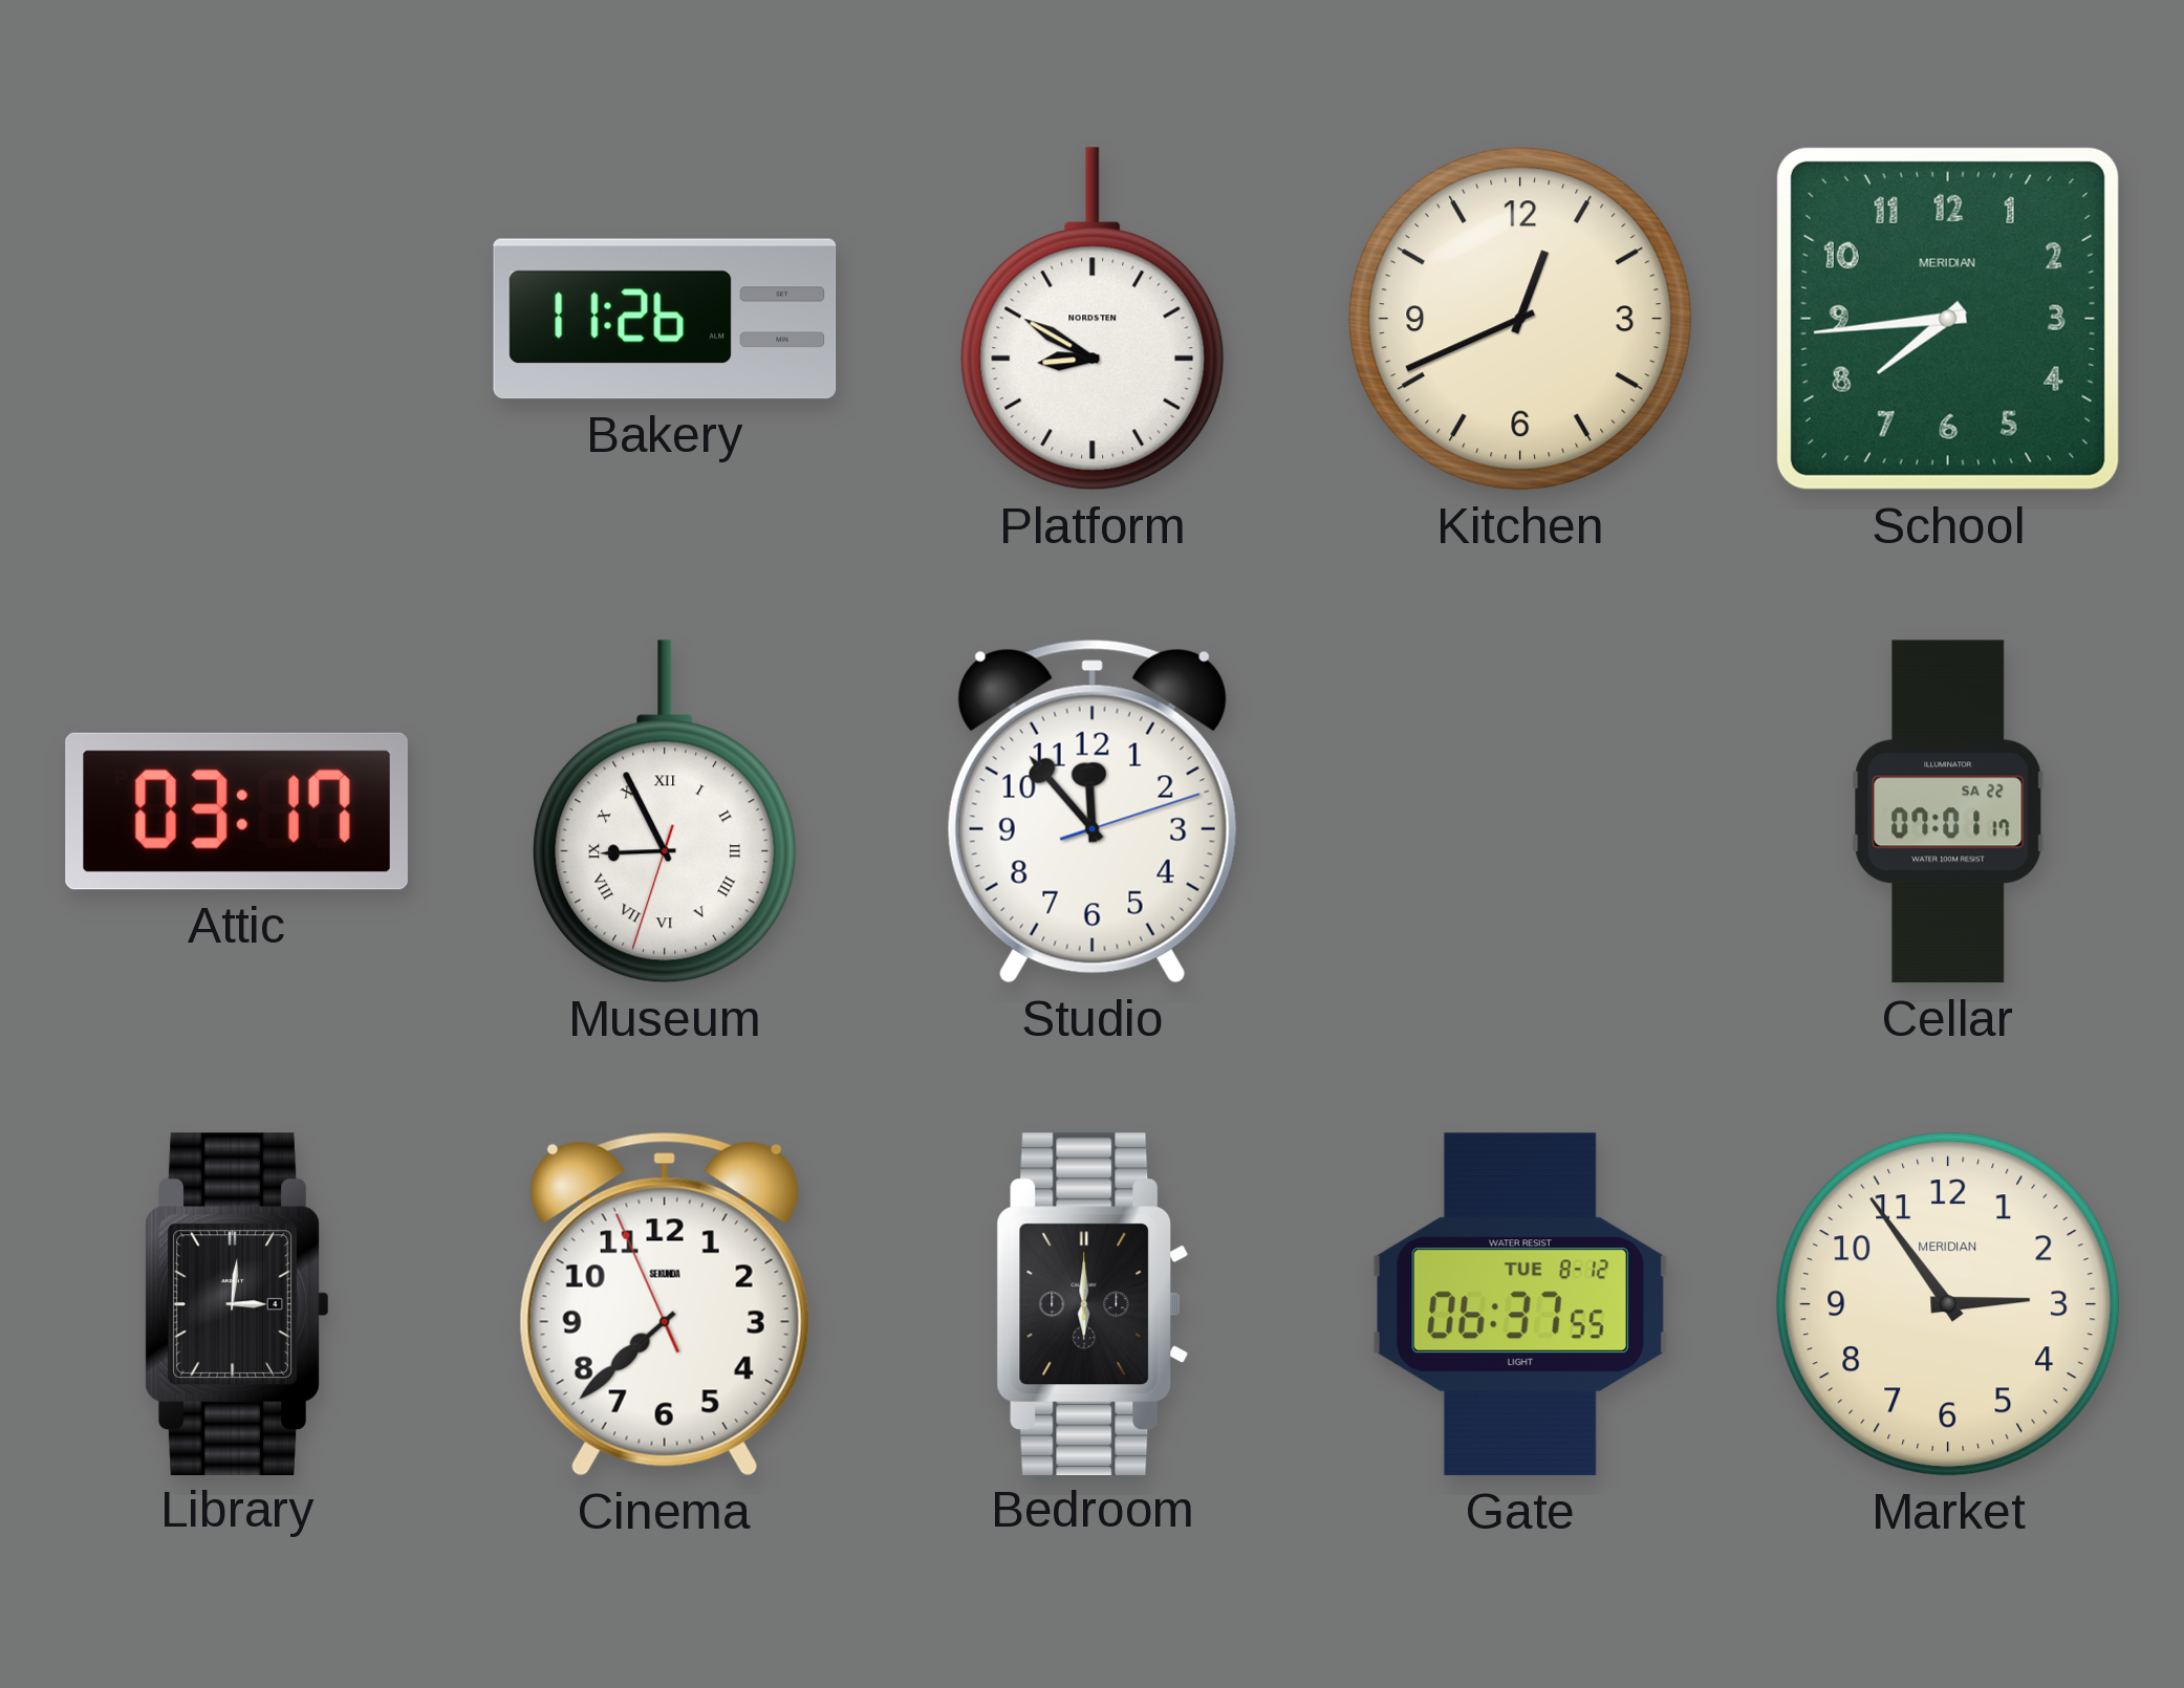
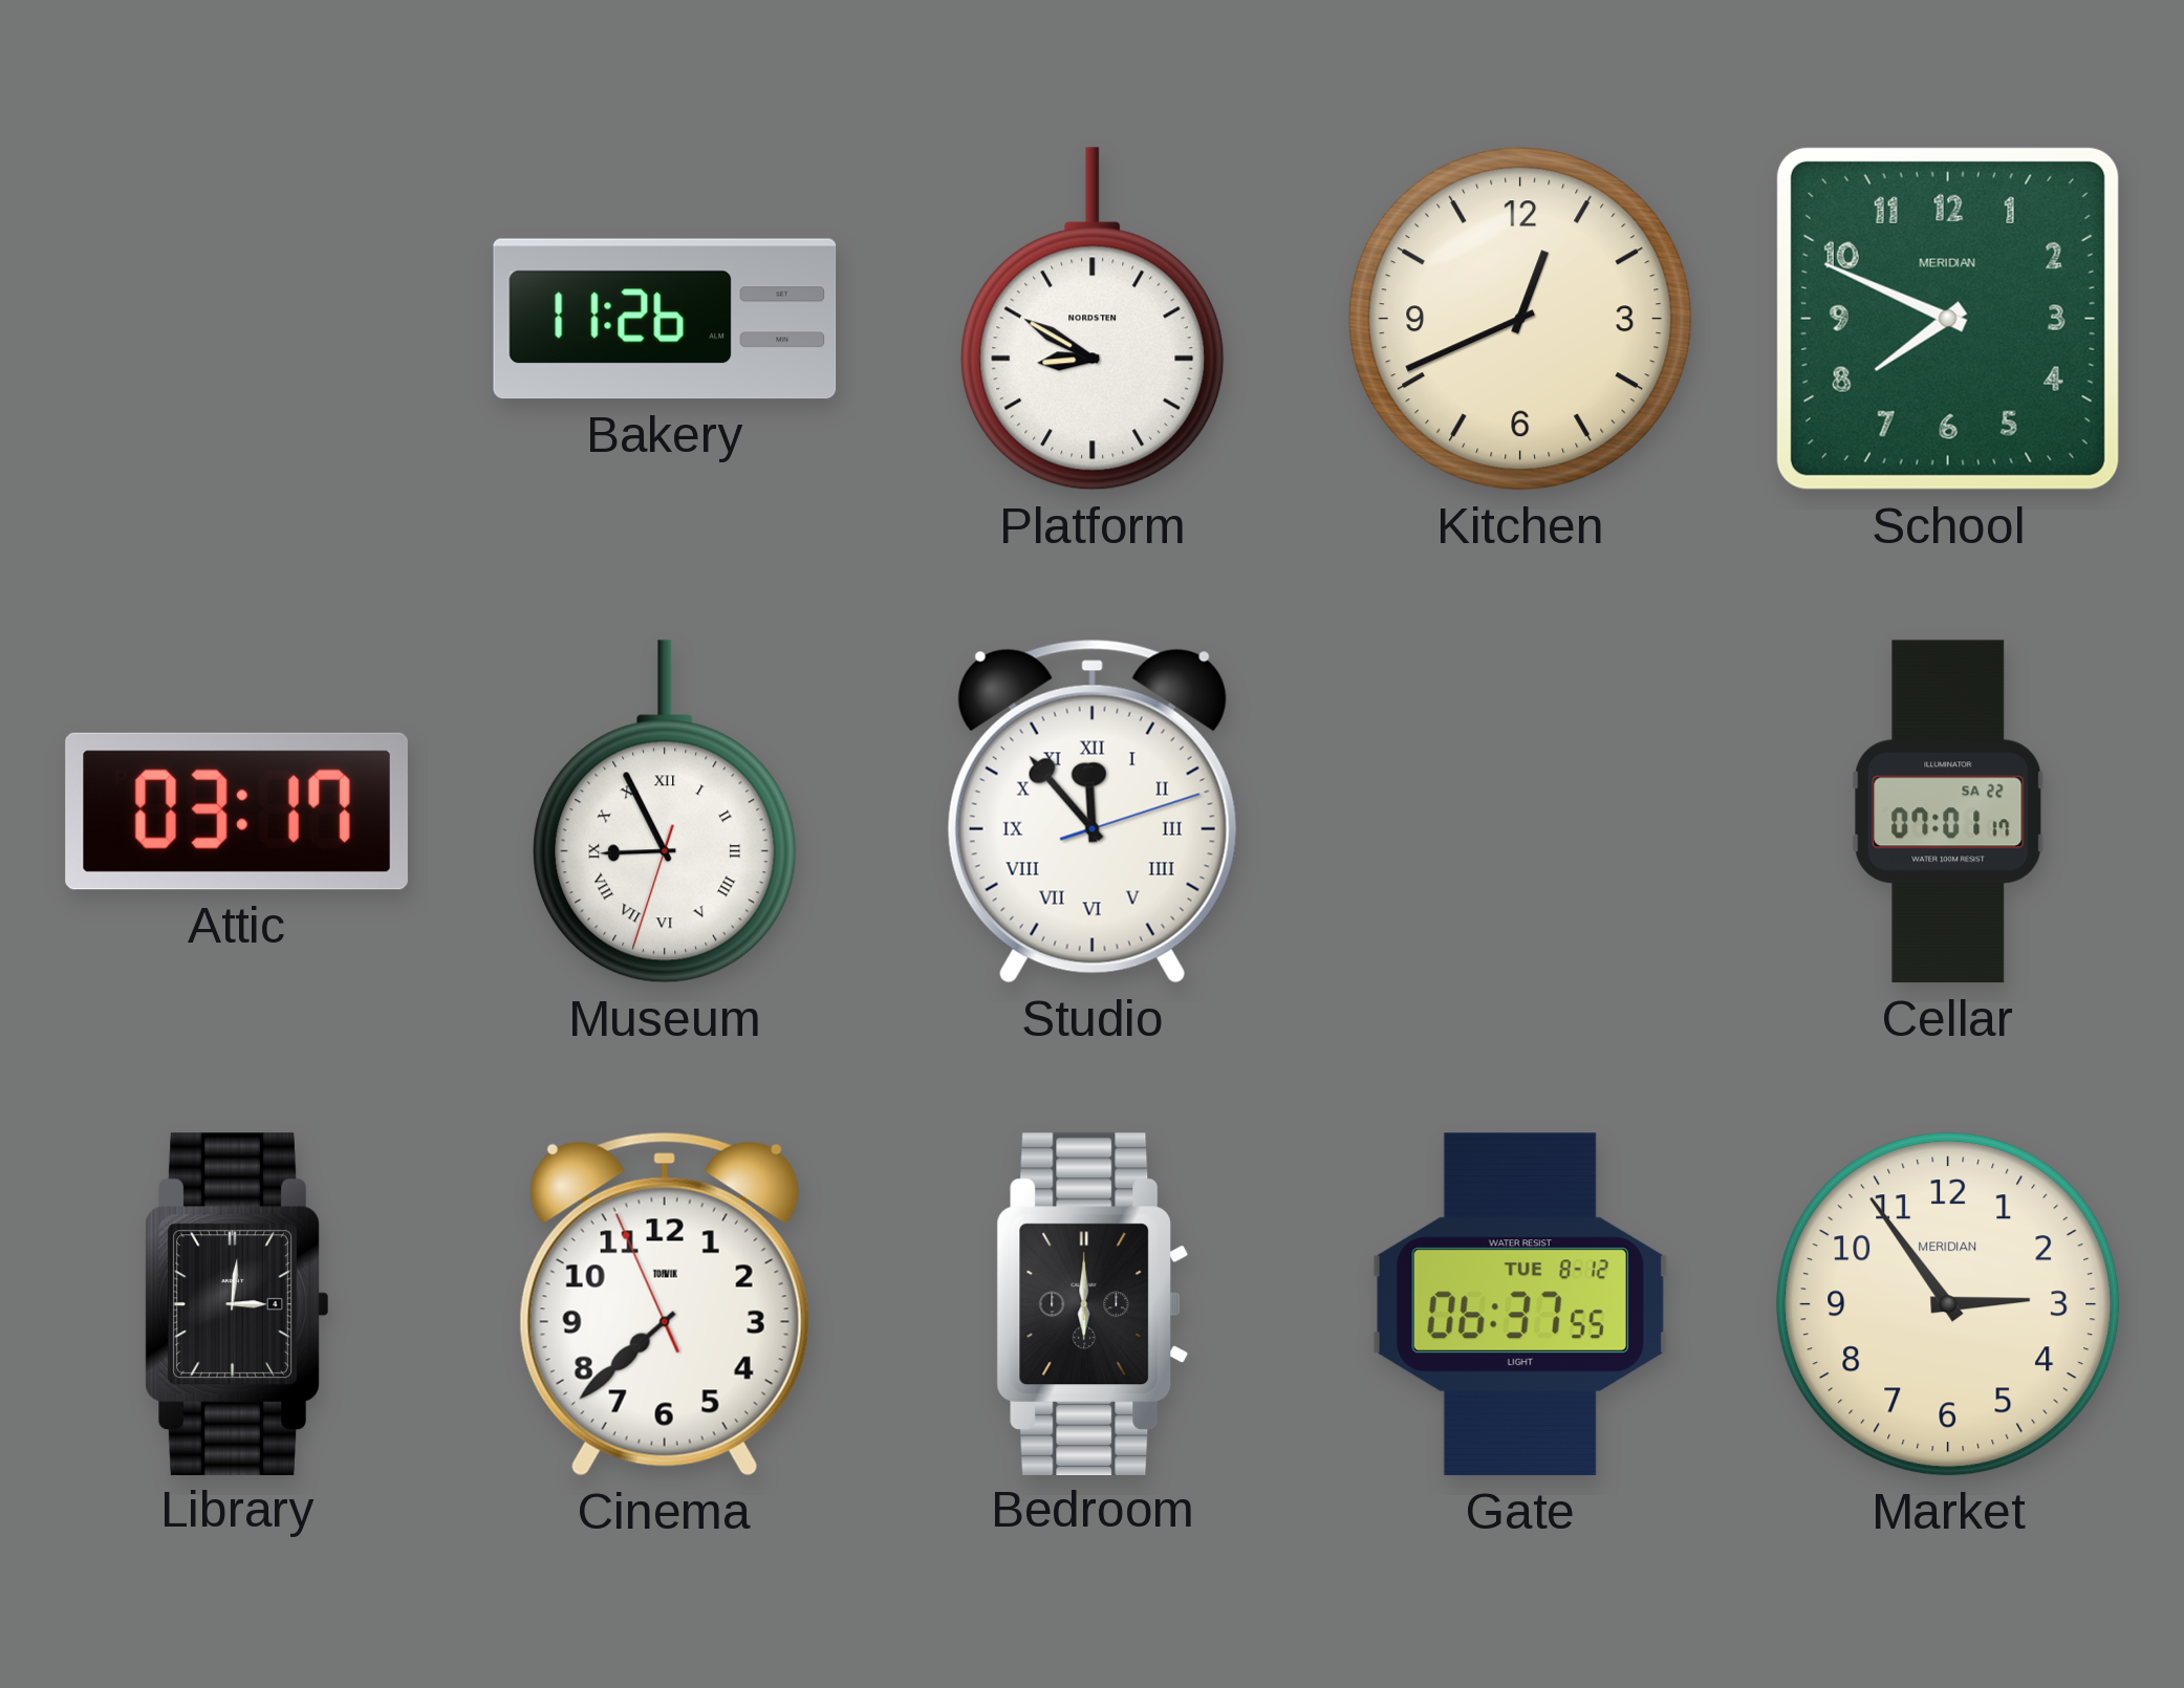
School: 7:44 -> 7:49
Studio numerals: Arabic -> Roman
Cinema brand: SEKUNDA -> TORVIK
